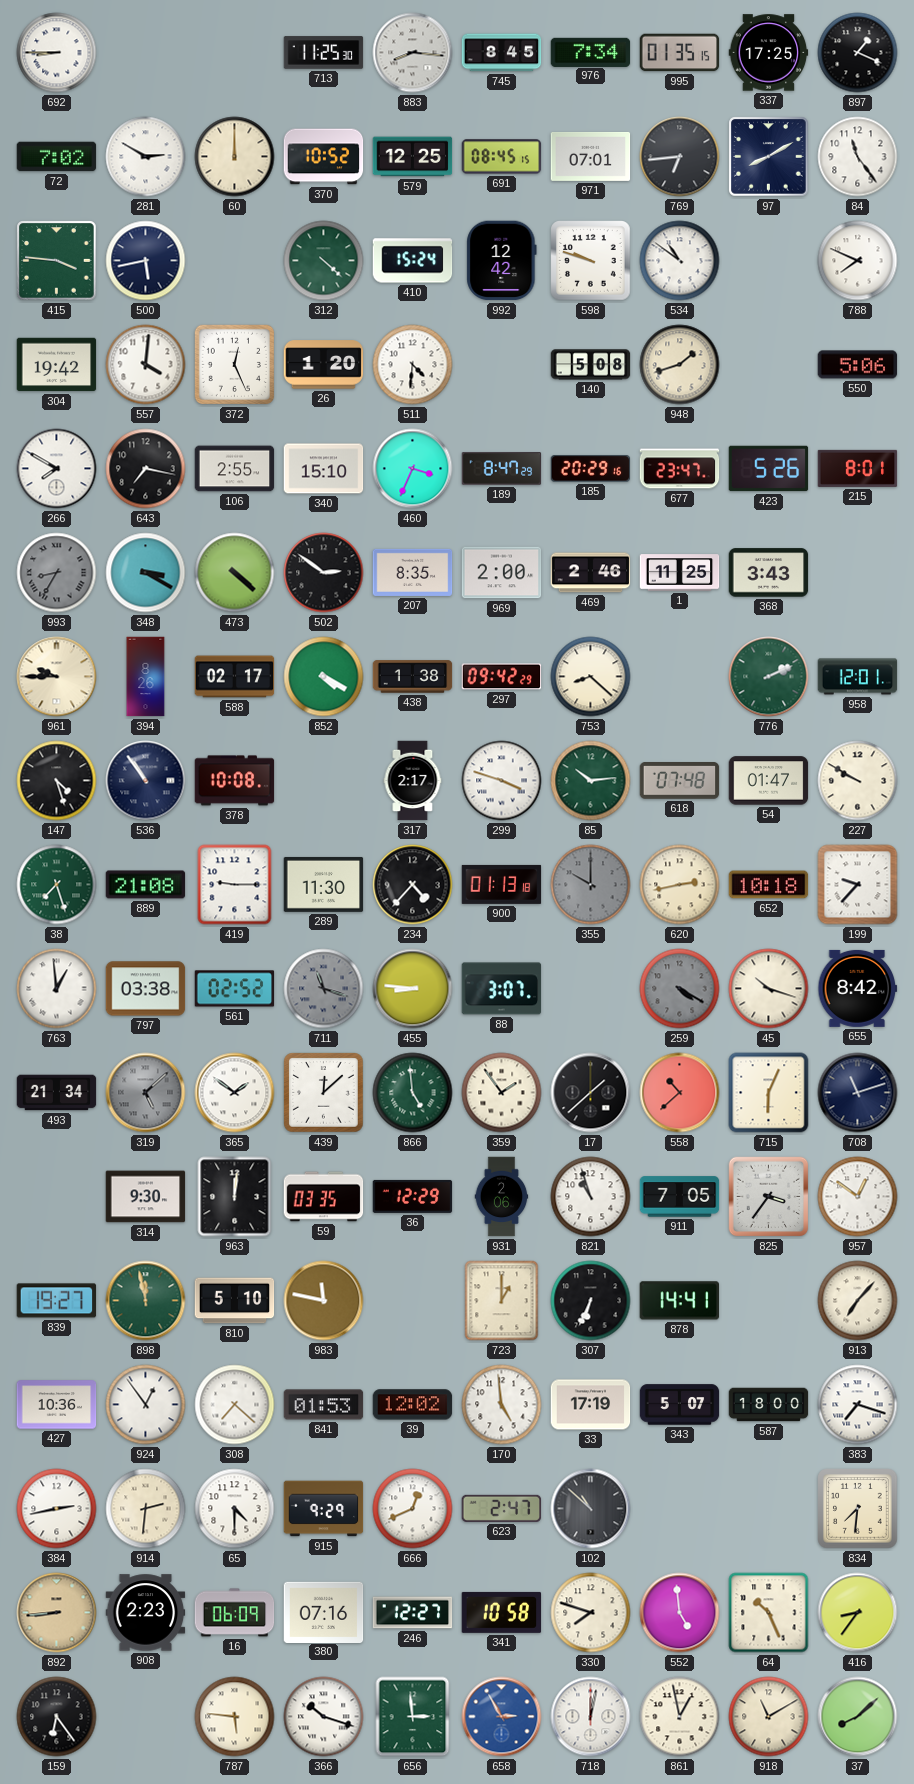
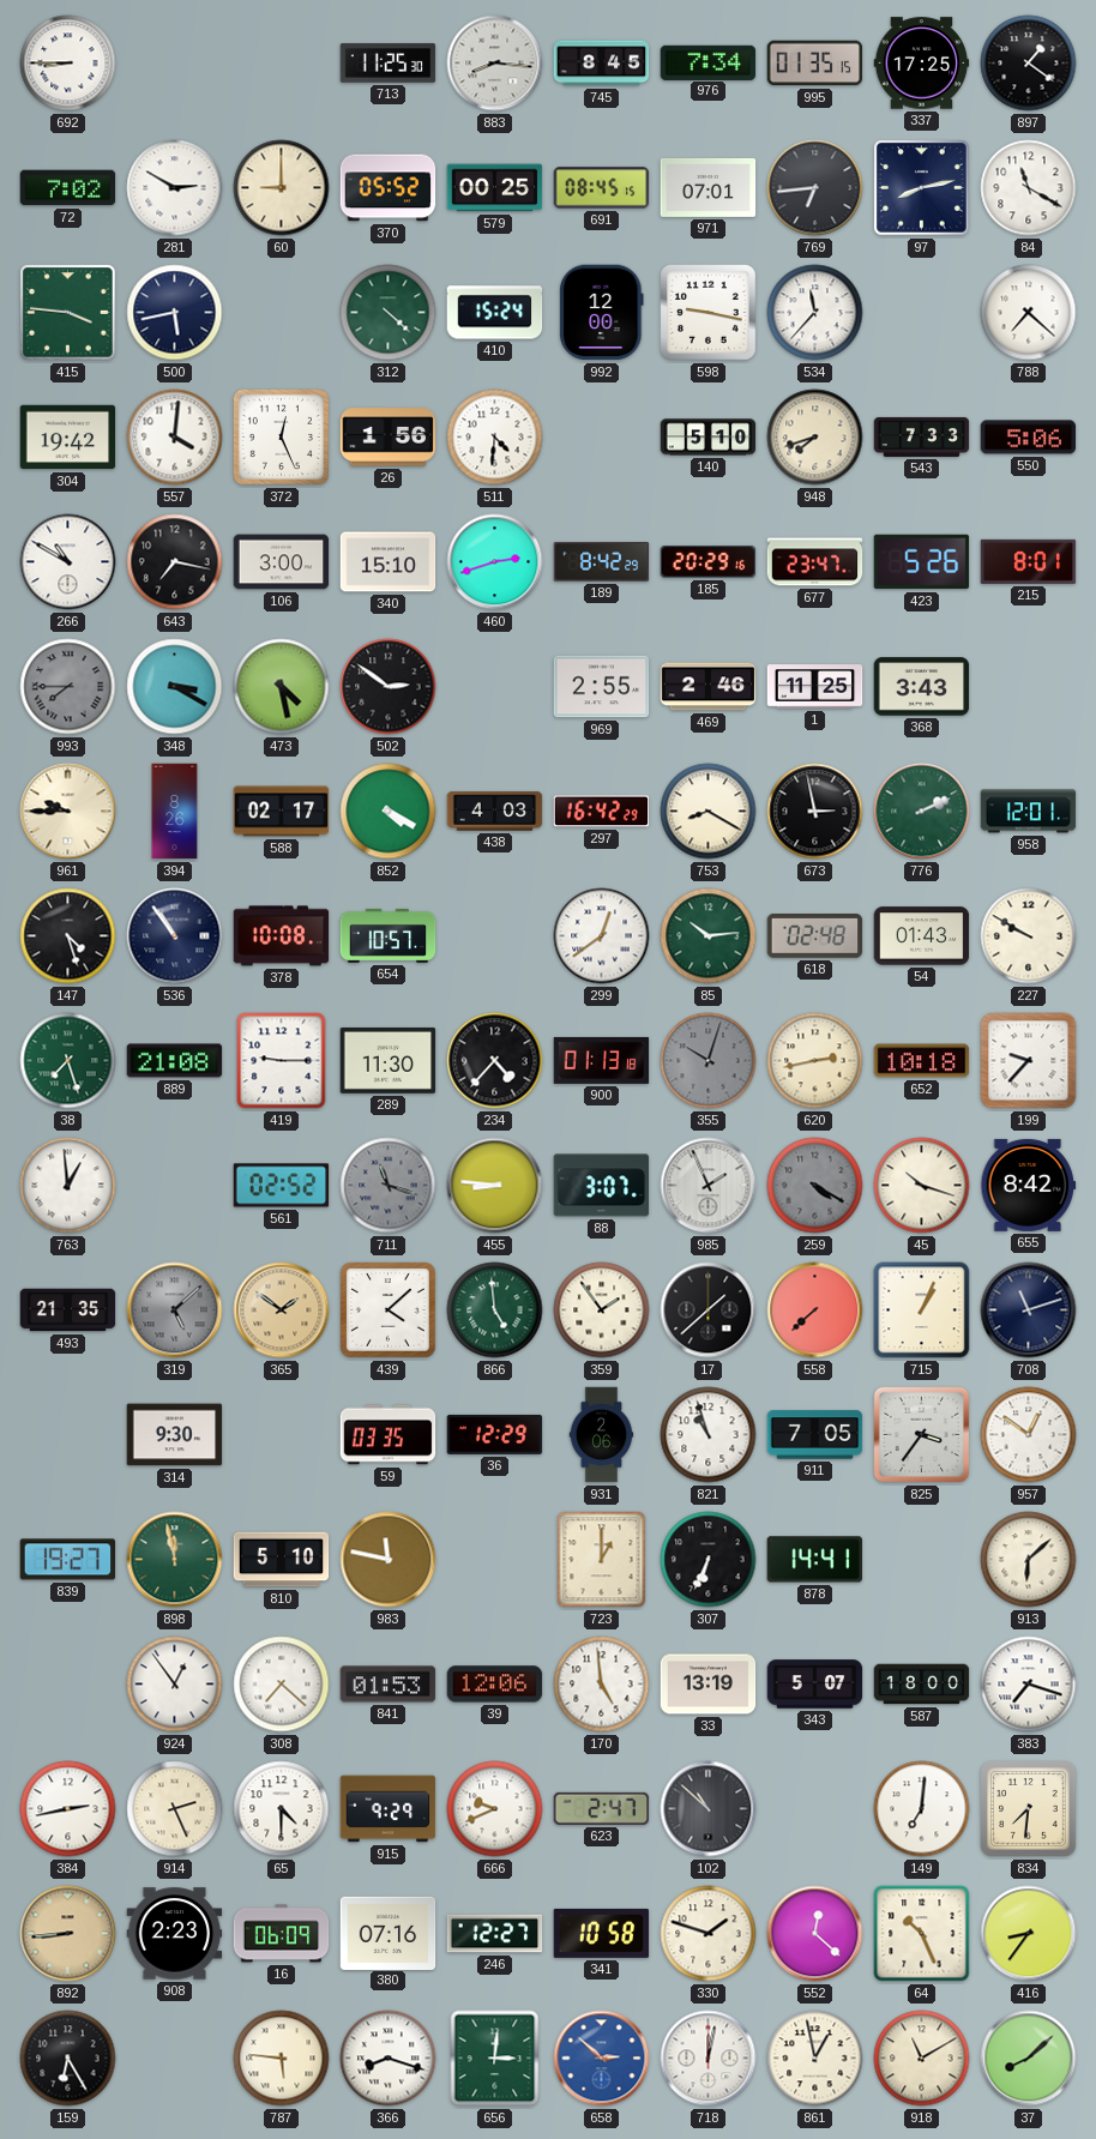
897: 1:19 -> 1:21
60: 12:00 -> 9:00
370: 10:52 -> 05:52
579: 12:25 -> 00:25
97: 8:10 -> 8:13
84: 11:24 -> 11:20
992: 12:42 -> 12:00
598: 9:48 -> 9:17
534: 10:51 -> 11:37
788: 7:49 -> 7:22
26: 1:20 -> 1:56
140: 5:08 -> 5:10
948: 1:42 -> 7:42
543: none -> 7:33
266: 7:50 -> 10:50
106: 2:55 -> 3:00
460: 3:34 -> 2:42
189: 8:47 -> 8:42
993: 8:35 -> 7:45
473: 4:22 -> 4:28
207: 8:35 -> none
969: 2:00 -> 2:55
438: 1:38 -> 4:03
297: 09:42 -> 16:42
753: 8:22 -> 8:20
673: none -> 2:58
654: none -> 10:57
317: 2:17 -> none
299: 3:48 -> 12:39
618: 07:48 -> 02:48
54: 01:47 -> 01:43
355: 10:00 -> 10:03
797: 03:38 -> none
985: none -> 1:56
493: 21:34 -> 21:35
365 dial: white -> champagne
439: 12:08 -> 4:08
558: 10:38 -> 7:38
715: 6:04 -> 1:04
963: 12:01 -> none
913: 7:07 -> 6:08
427: 10:36 -> none
39: 12:02 -> 12:06
33: 17:19 -> 13:19
914: 2:31 -> 2:26
666: 12:41 -> 9:41
149: none -> 7:01
330: 7:48 -> 1:48
552: 4:59 -> 12:22
159: 6:24 -> 6:25
366: 10:18 -> 8:18
656: 2:59 -> 3:01
658: 2:55 -> 2:52
